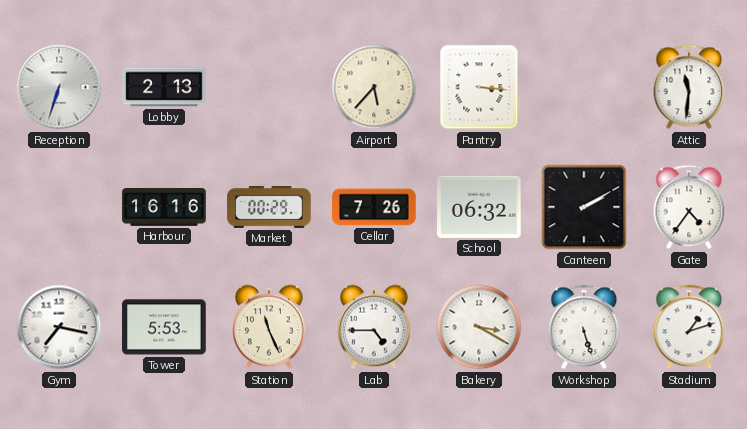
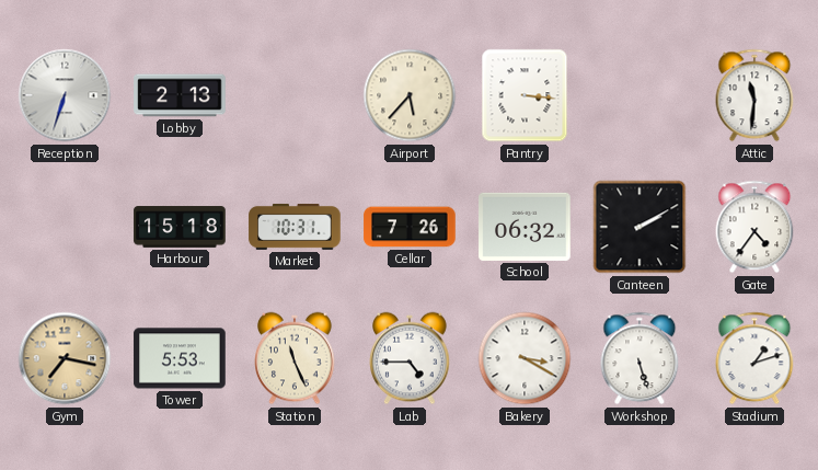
Harbour: 16:16 -> 15:18
Market: 00:29 -> 10:31
Gym dial: white -> champagne
